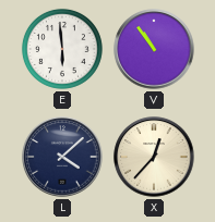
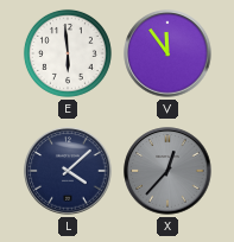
V: 10:54 -> 11:54
X dial: cream -> grey
